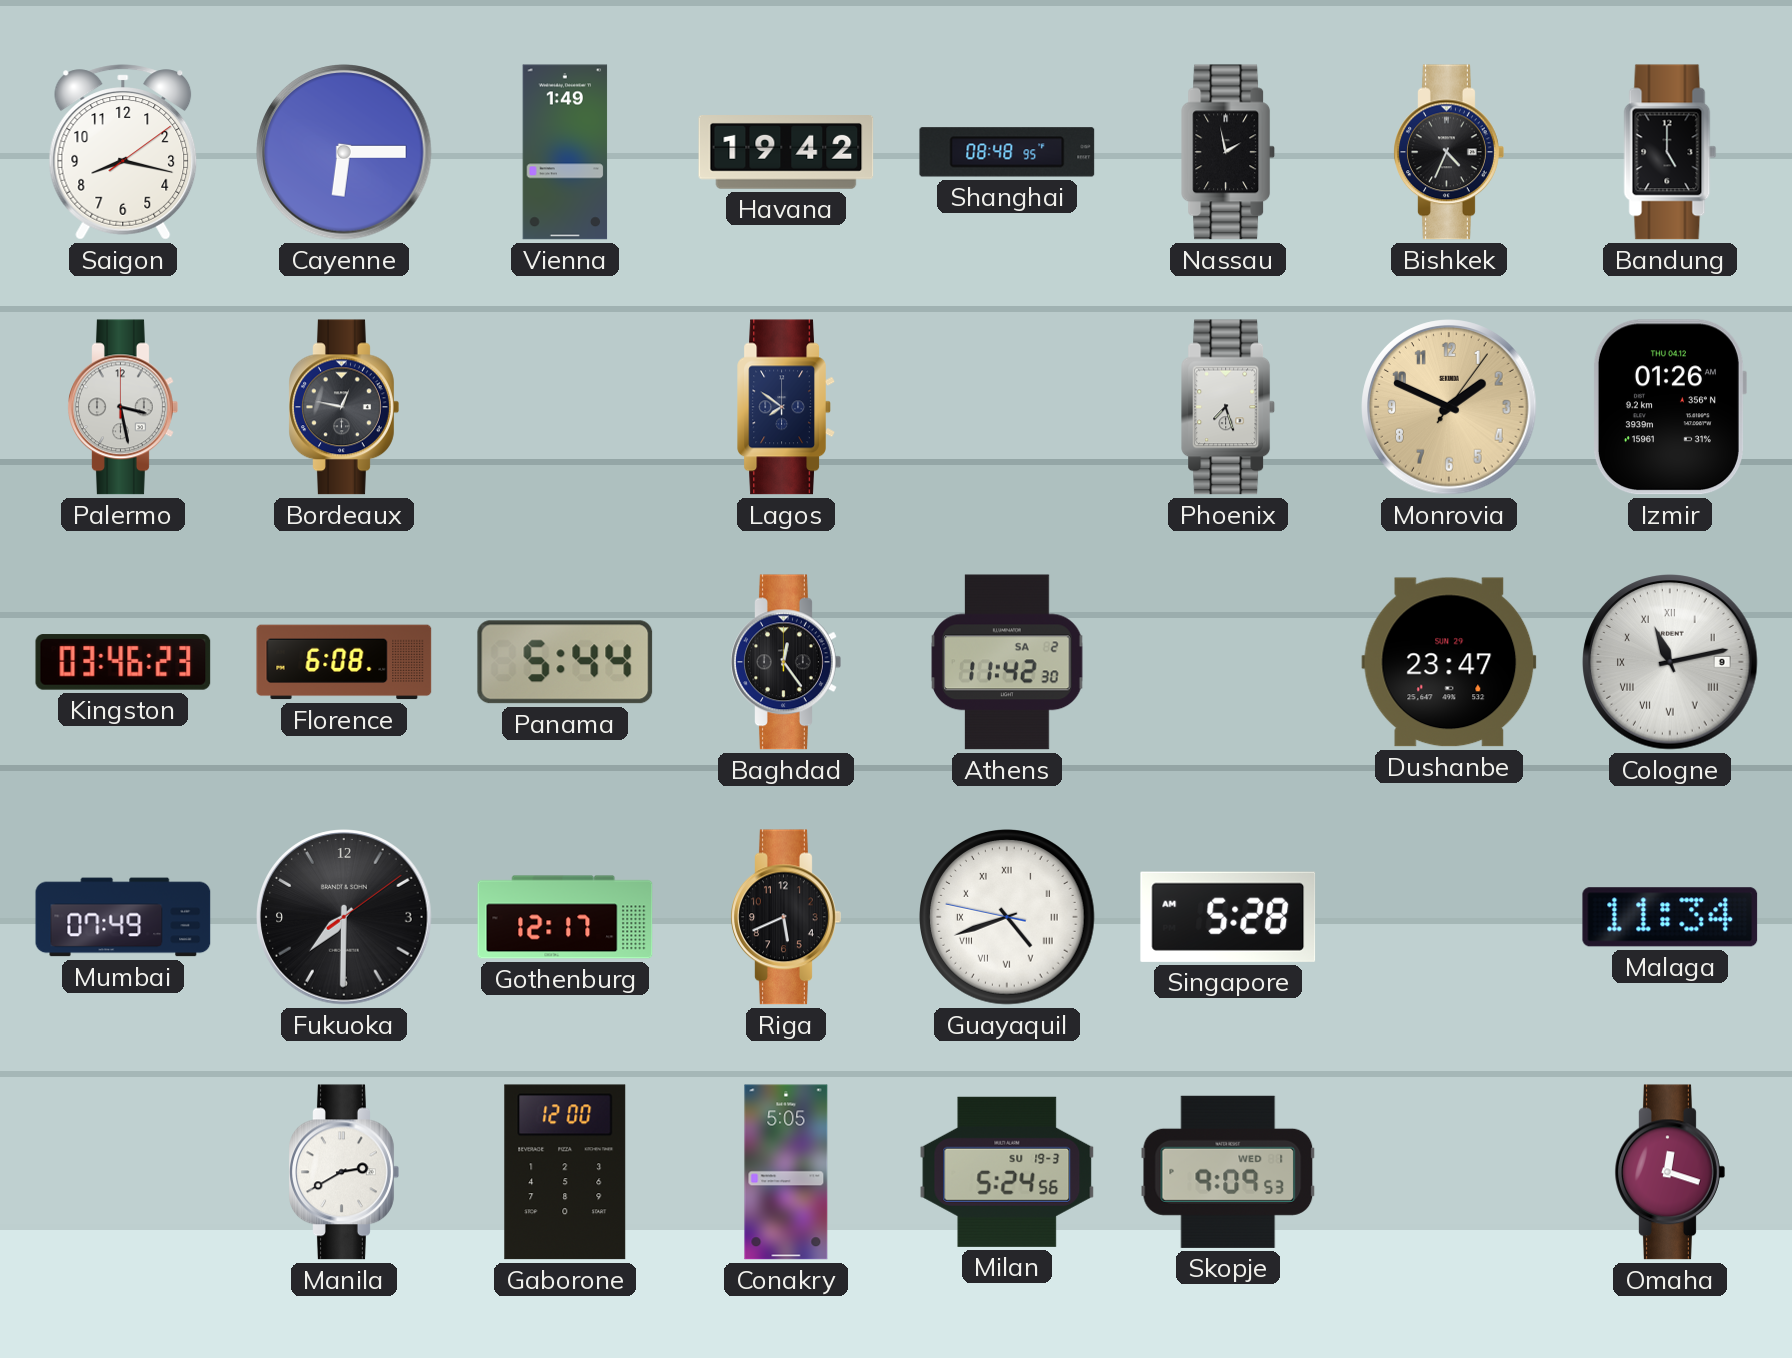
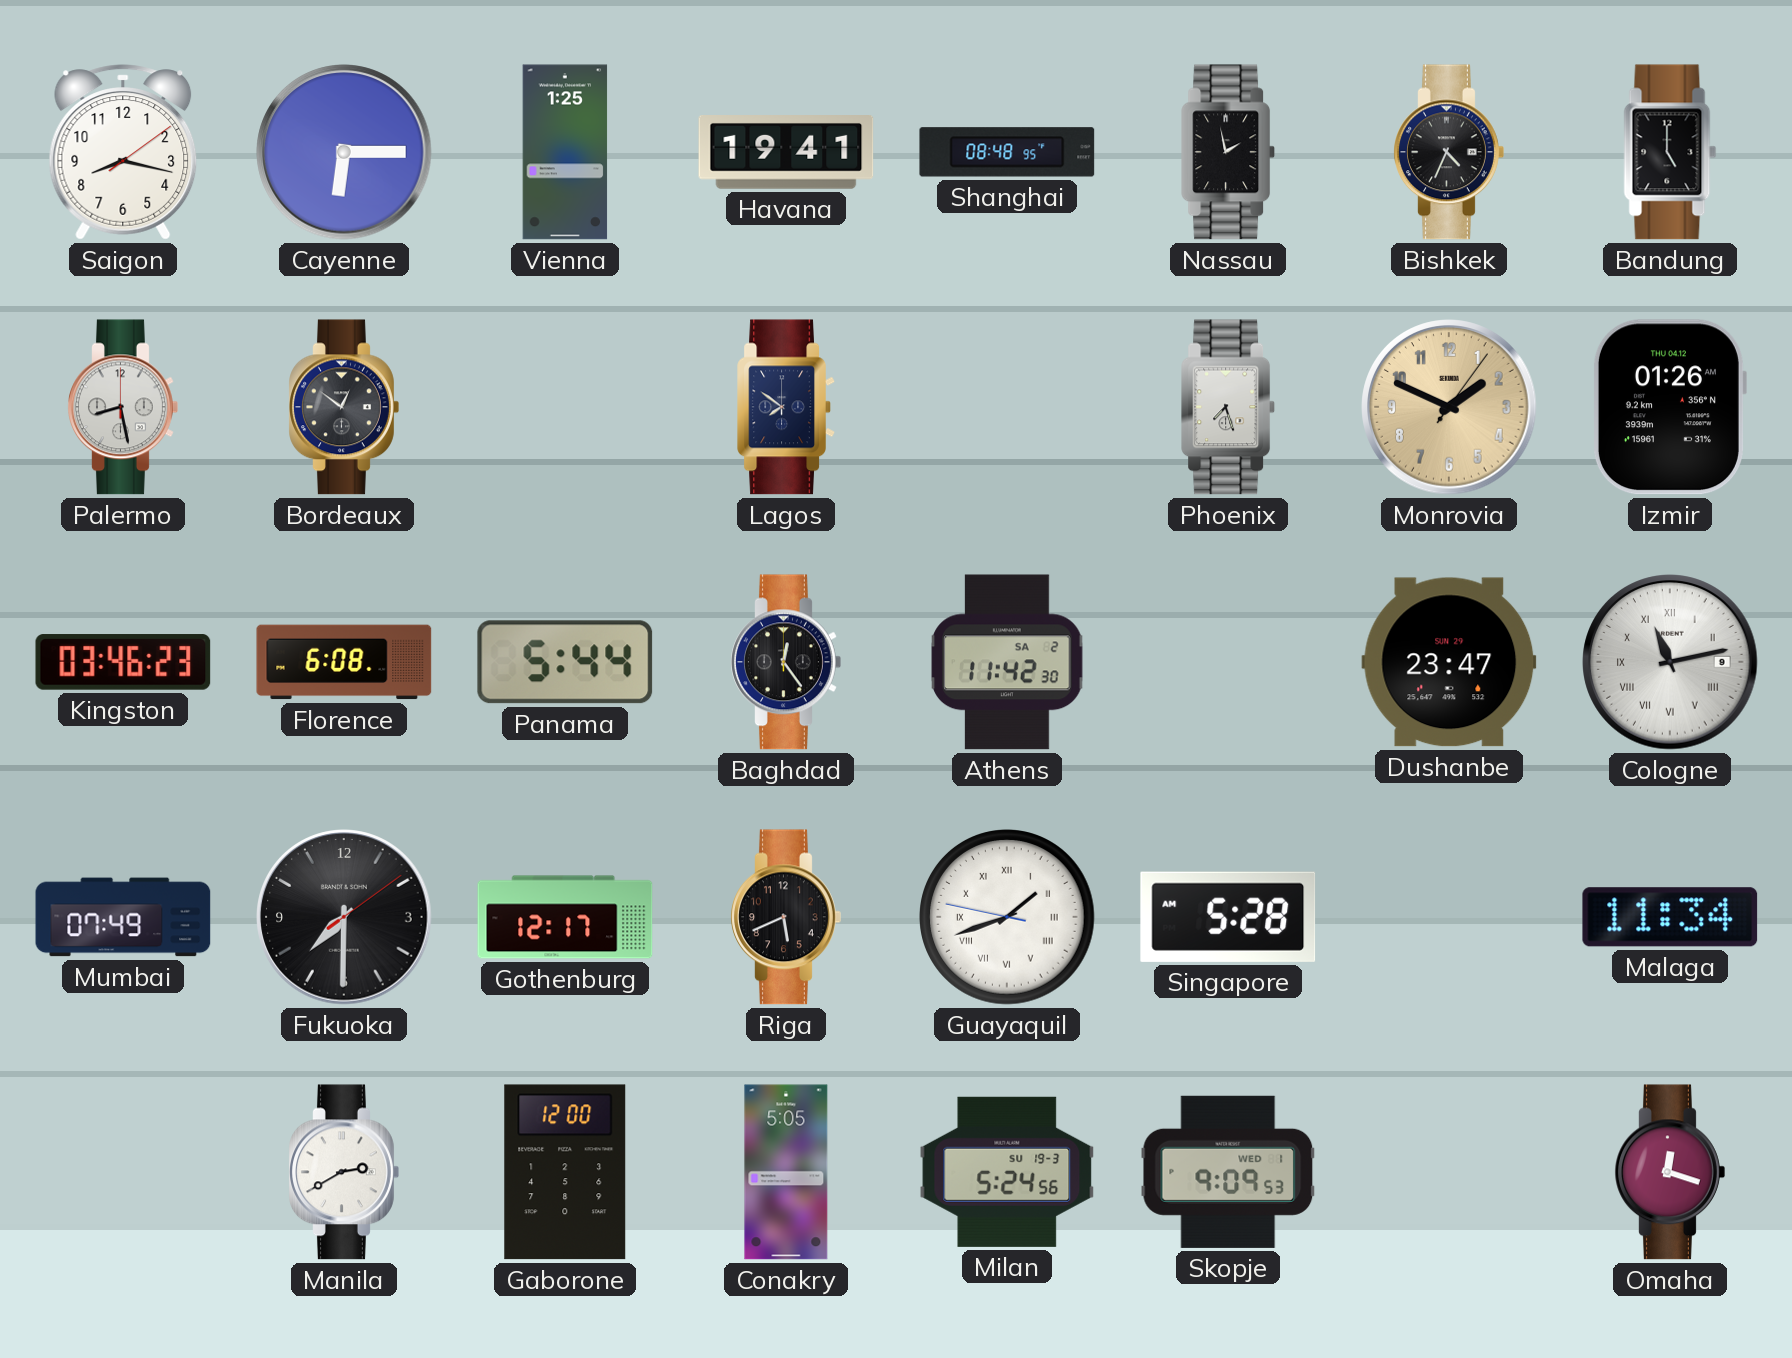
Vienna: 1:49 -> 1:25
Havana: 19:42 -> 19:41
Palermo: 3:28 -> 8:28
Bordeaux: 12:47 -> 12:51
Guayaquil: 4:41 -> 1:41
